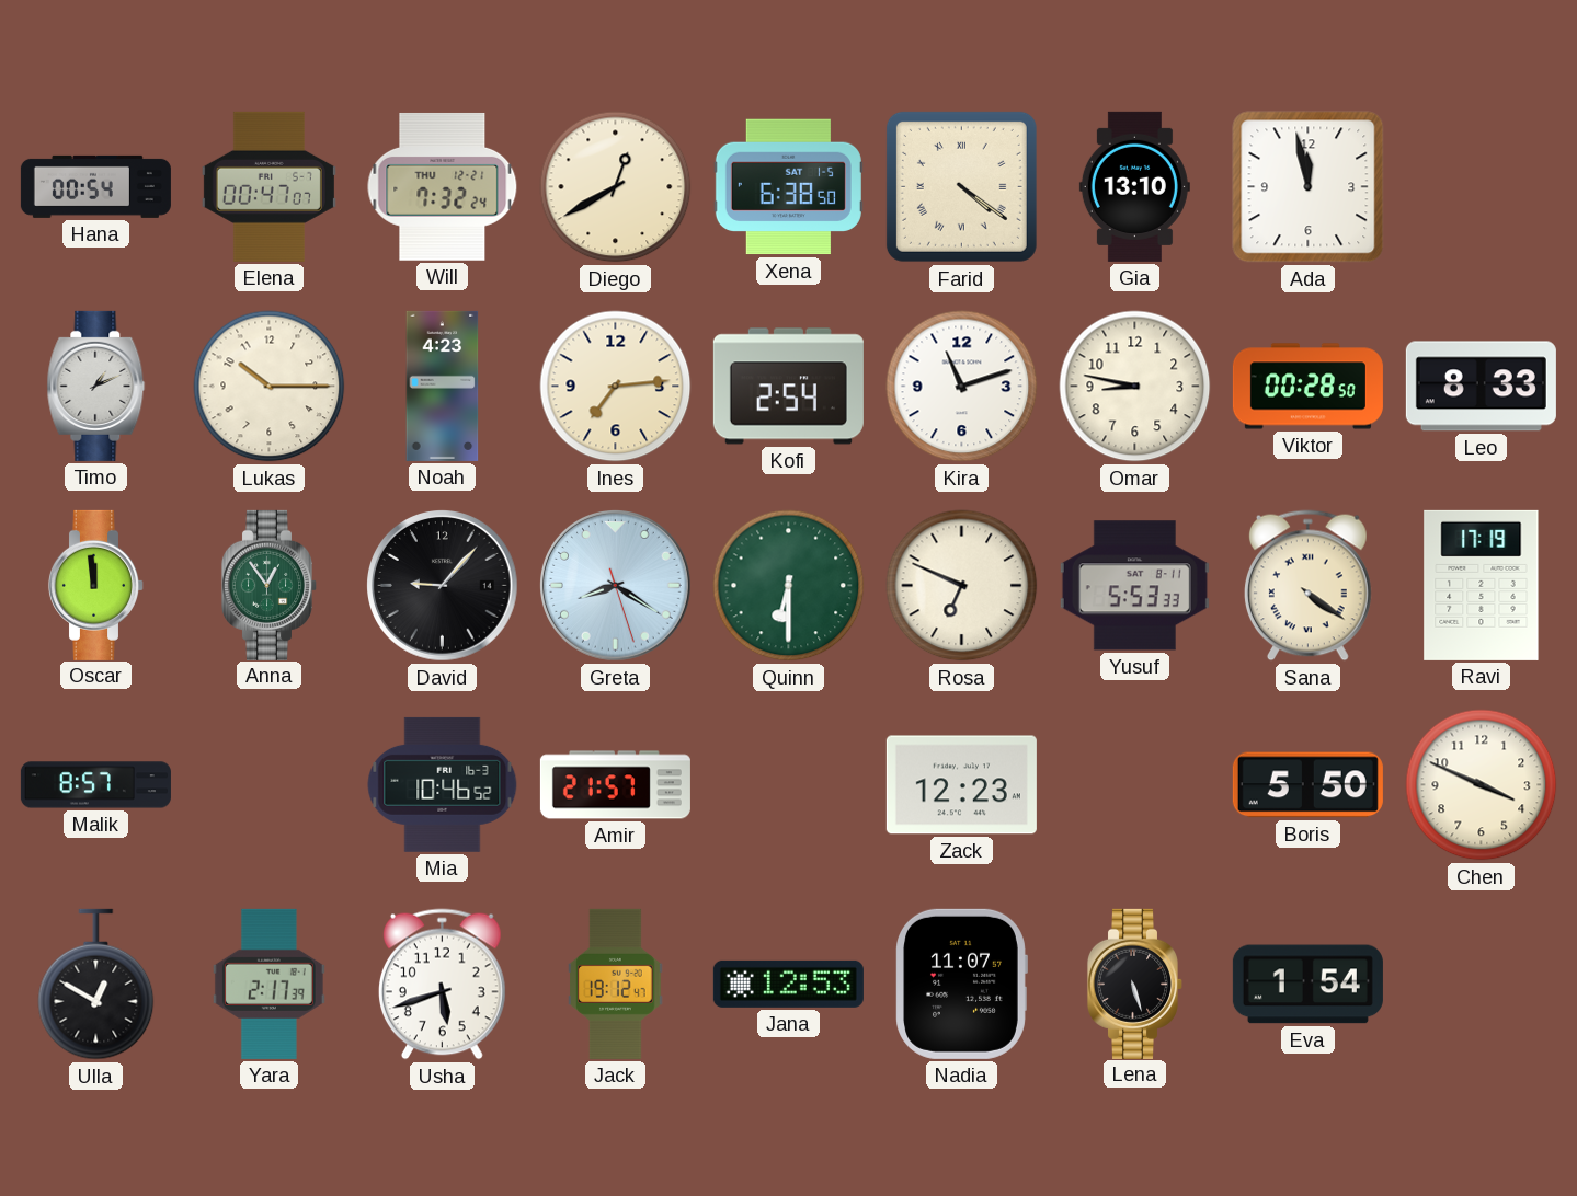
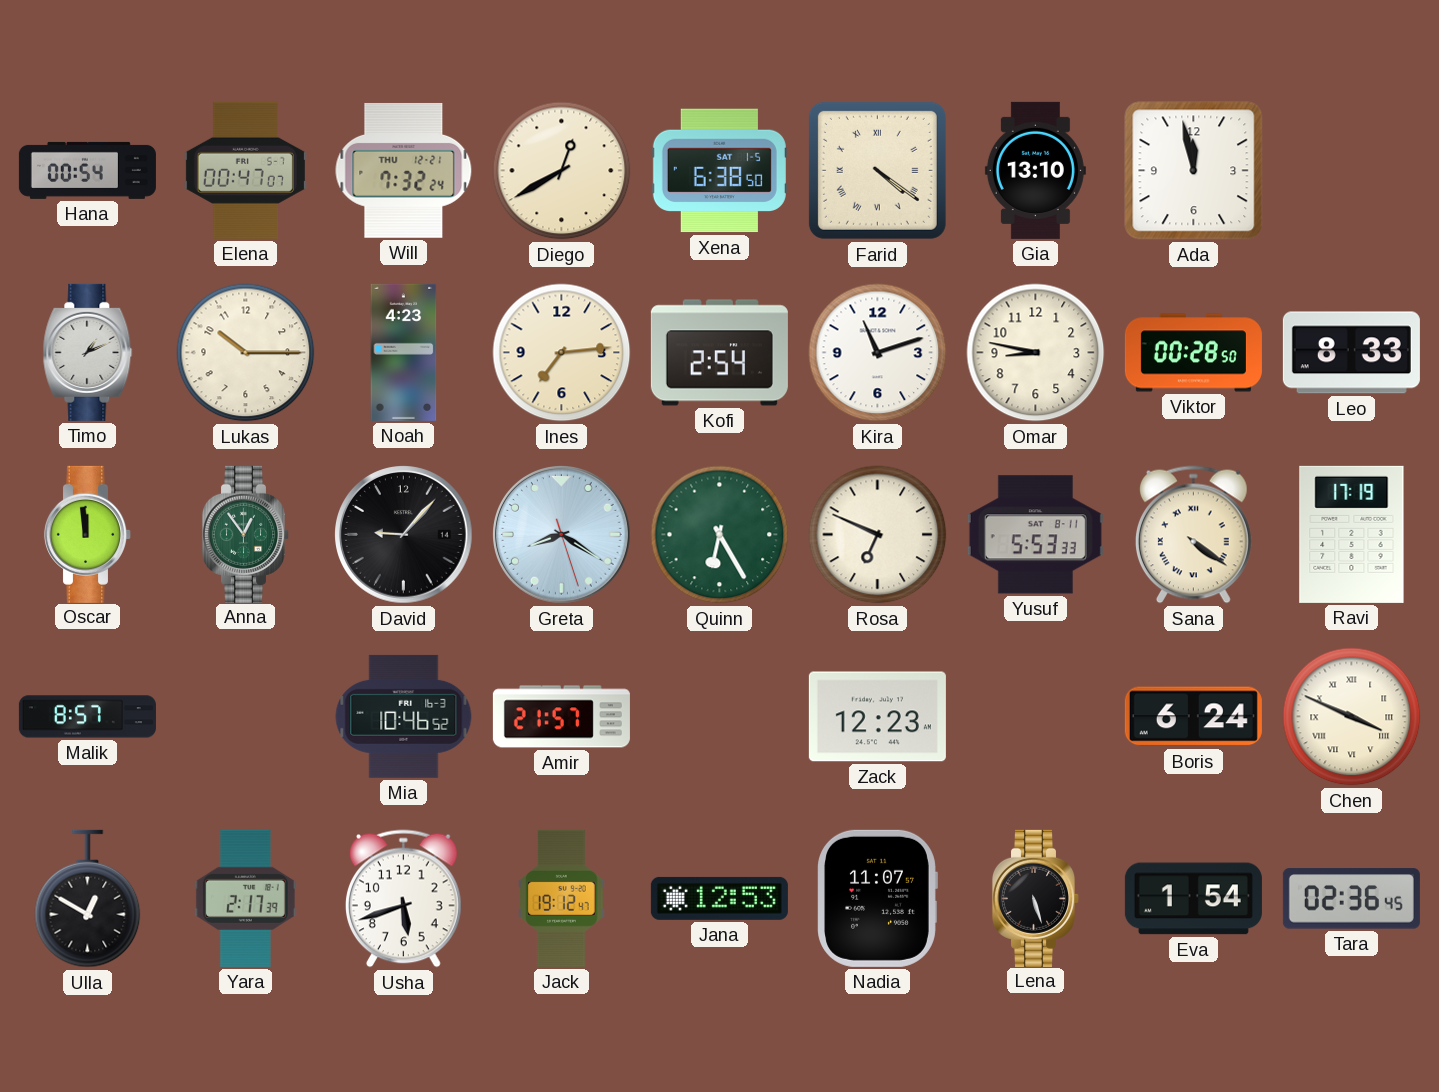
Quinn: 6:30 -> 6:25
Boris: 5:50 -> 6:24
Chen numerals: Arabic -> Roman
Tara: none -> 02:36
